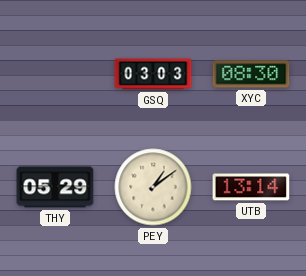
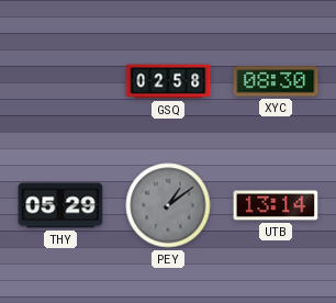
GSQ: 03:03 -> 02:58
PEY dial: cream -> grey
